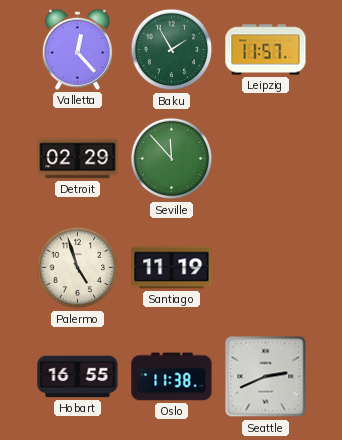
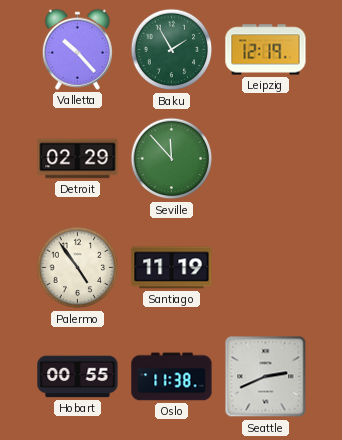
Valletta: 12:23 -> 10:23
Leipzig: 11:57 -> 12:19
Palermo: 4:57 -> 4:54
Hobart: 16:55 -> 00:55
